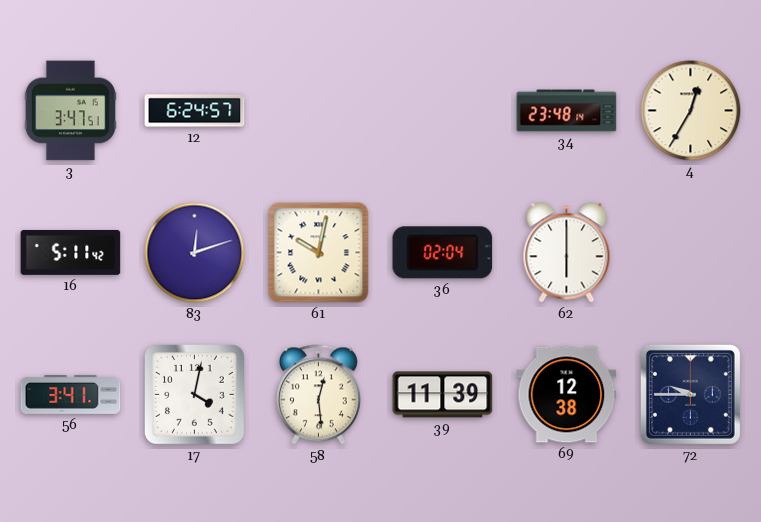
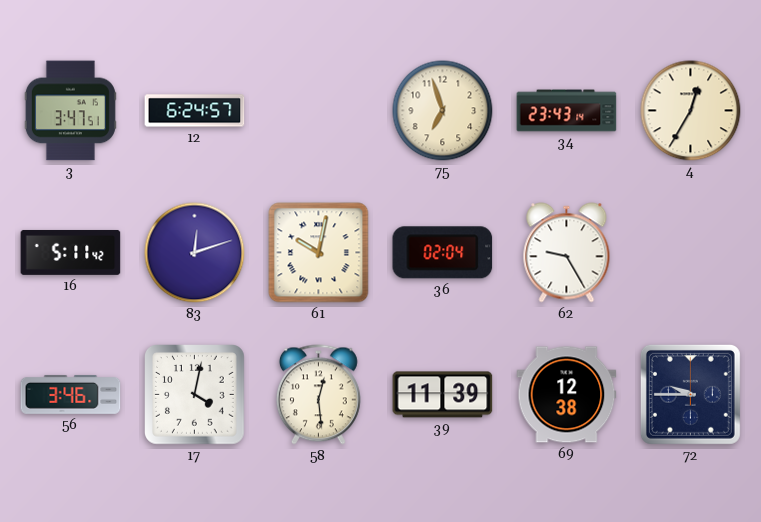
75: none -> 6:57
34: 23:48 -> 23:43
62: 6:00 -> 9:25
56: 3:41 -> 3:46
